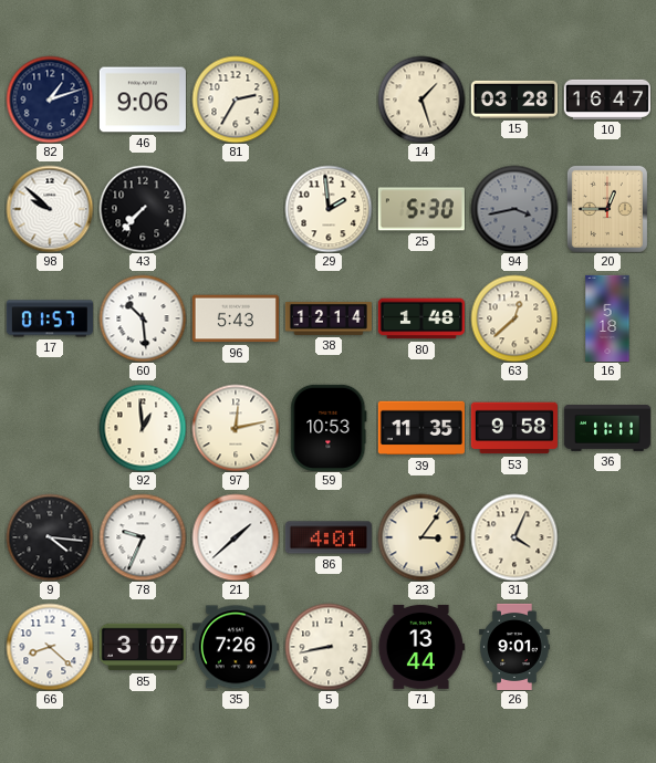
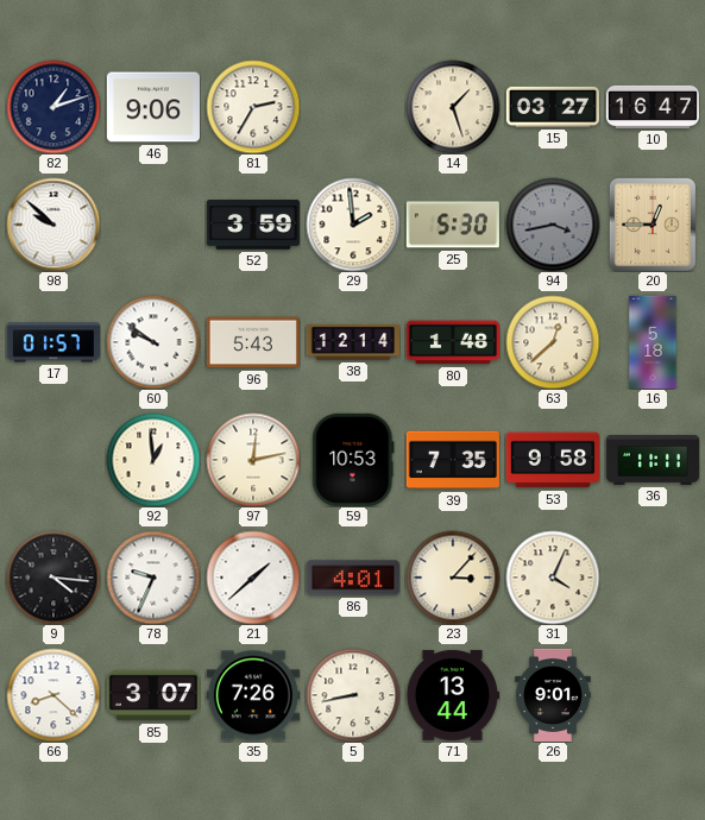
15: 03:28 -> 03:27
43: 7:37 -> none
52: none -> 3:59
60: 10:29 -> 9:51
39: 11:35 -> 7:35
23: 3:06 -> 3:07
